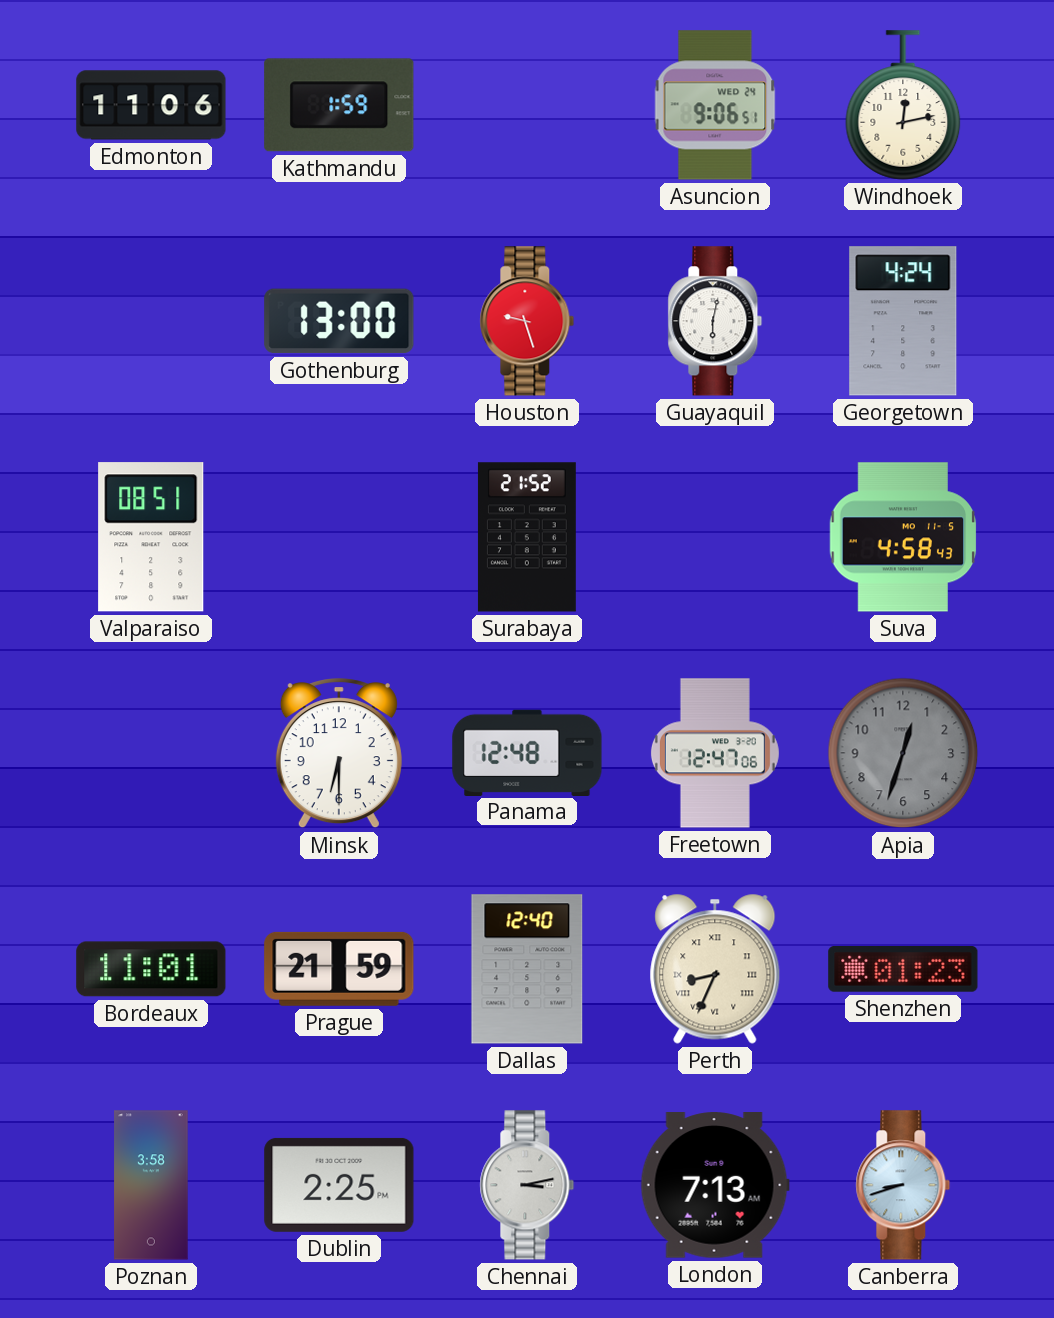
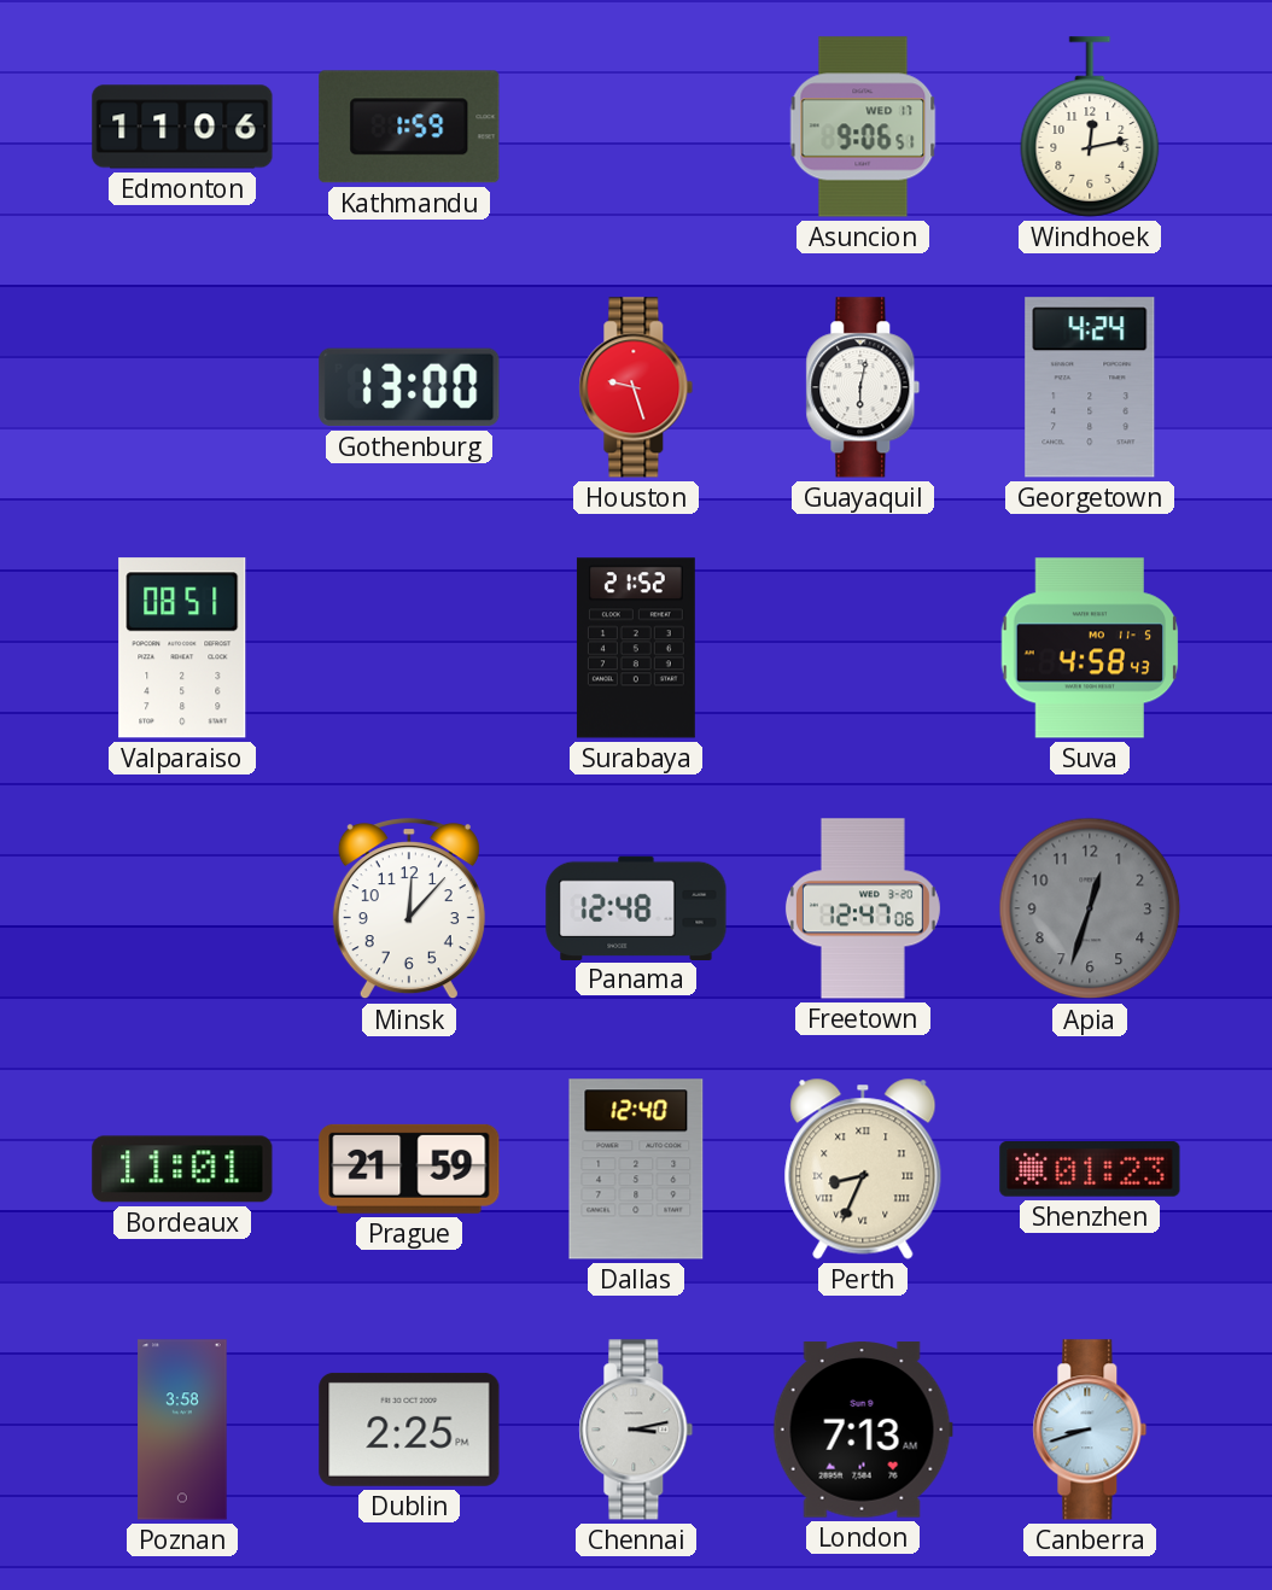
Asuncion date: WED 24 -> WED 17
Minsk: 6:30 -> 12:07
